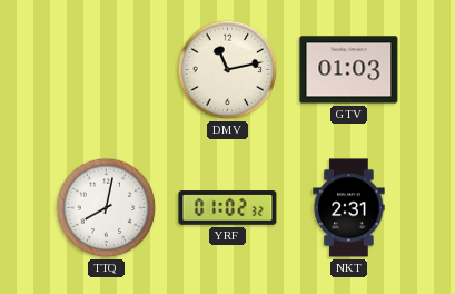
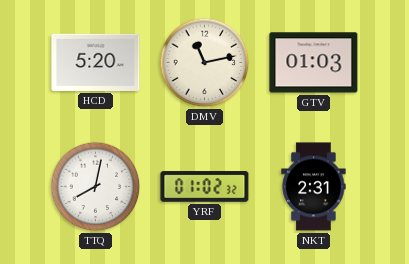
HCD: none -> 5:20
